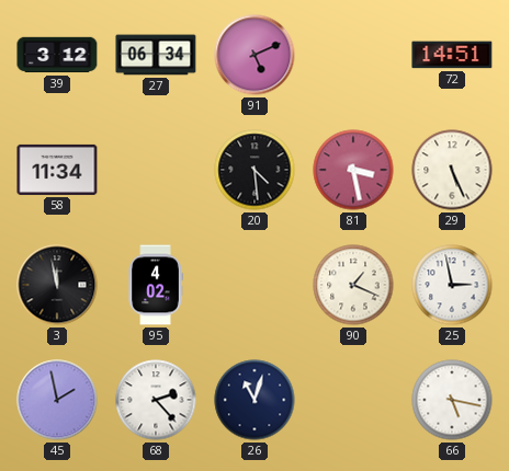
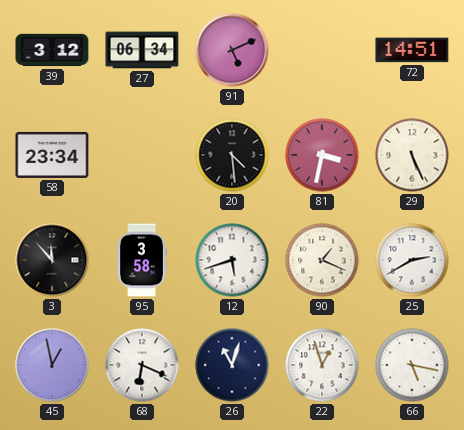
58: 11:34 -> 23:34
81: 3:28 -> 3:32
3: 11:58 -> 11:53
95: 4:02 -> 3:58
12: none -> 5:42
25: 2:58 -> 2:40
45: 1:58 -> 12:58
68: 2:23 -> 6:19
22: none -> 12:57
